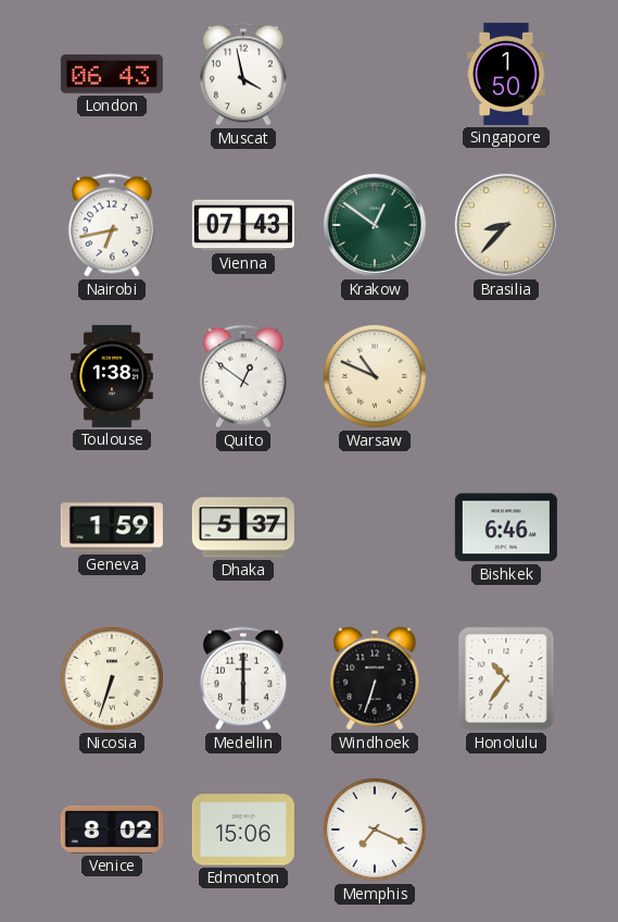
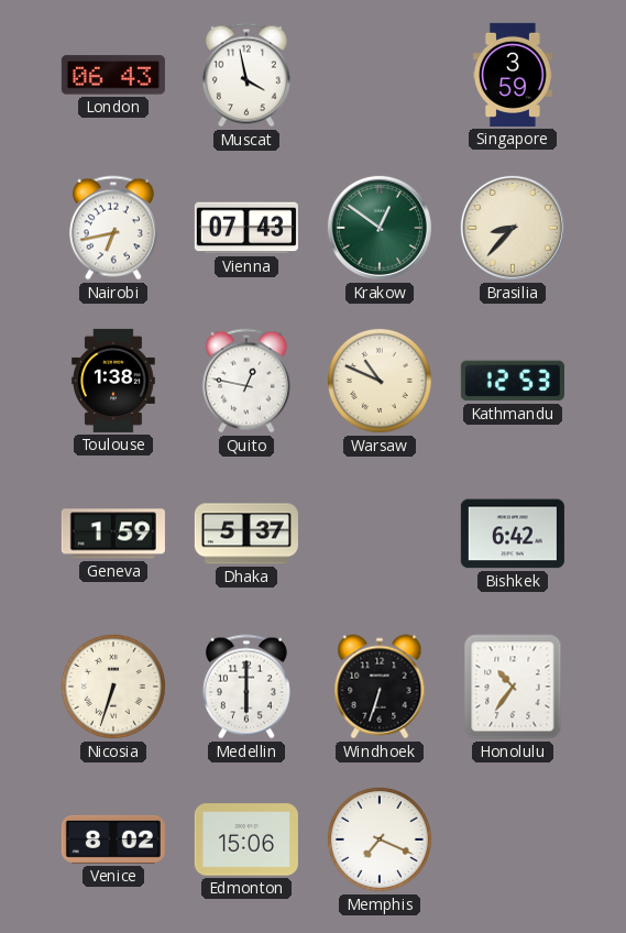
Singapore: 1:50 -> 3:59
Quito: 12:51 -> 12:47
Kathmandu: none -> 12:53
Bishkek: 6:46 -> 6:42
